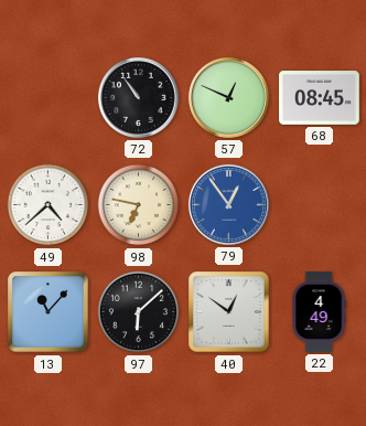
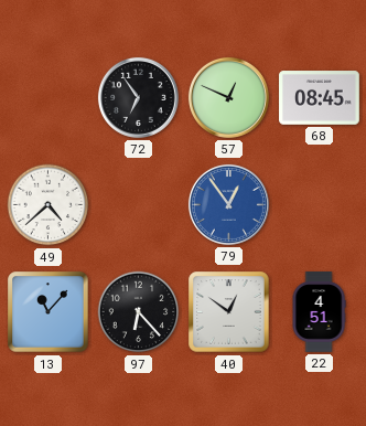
72: 10:54 -> 6:54
98: 6:47 -> none
97: 6:08 -> 6:23
22: 4:49 -> 4:51
